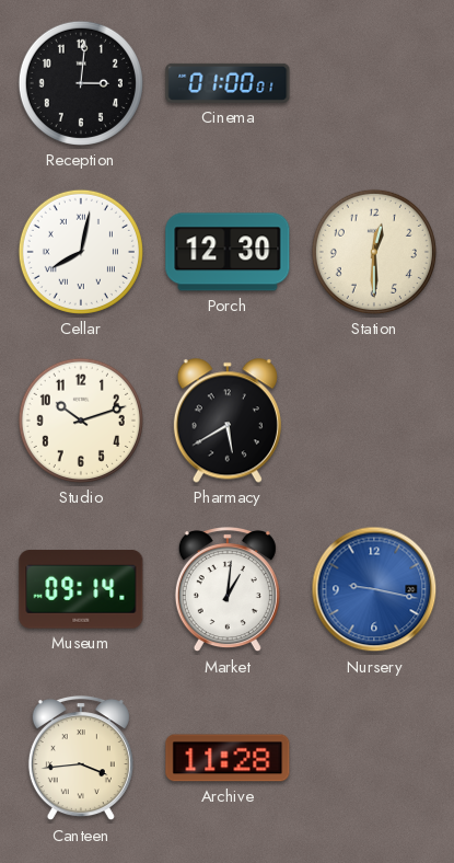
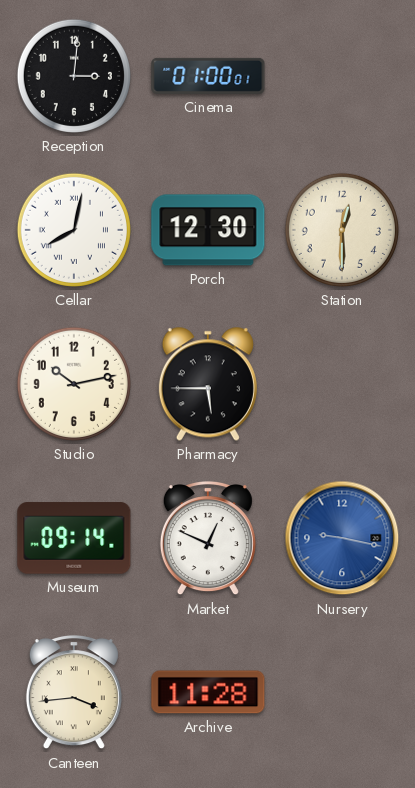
Studio: 10:12 -> 10:13
Pharmacy: 5:40 -> 5:45
Market: 1:01 -> 12:49
